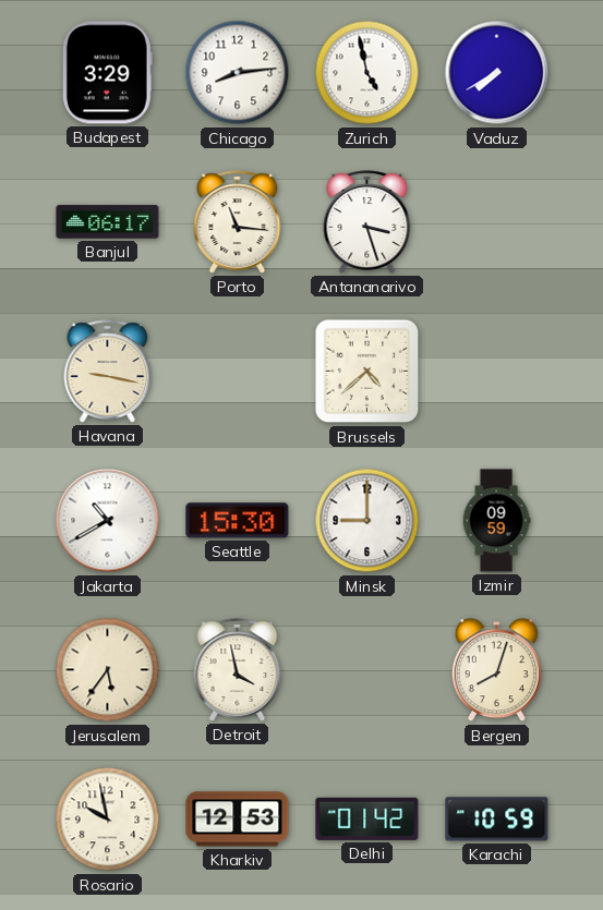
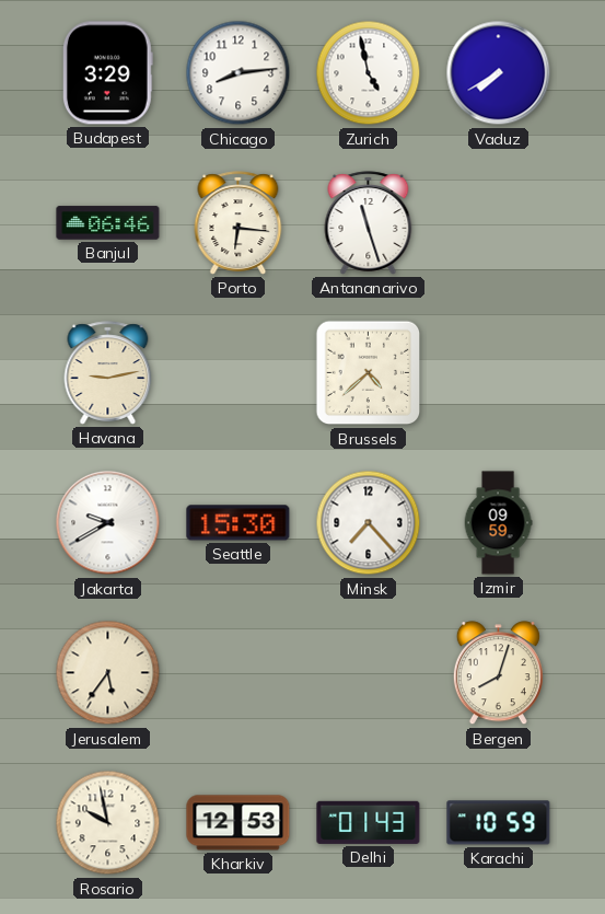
Banjul: 06:17 -> 06:46
Porto: 11:16 -> 6:16
Antananarivo: 3:27 -> 11:27
Havana: 9:17 -> 9:13
Jakarta: 10:40 -> 9:40
Minsk: 9:00 -> 7:23
Detroit: 3:58 -> none
Delhi: 01:42 -> 01:43
